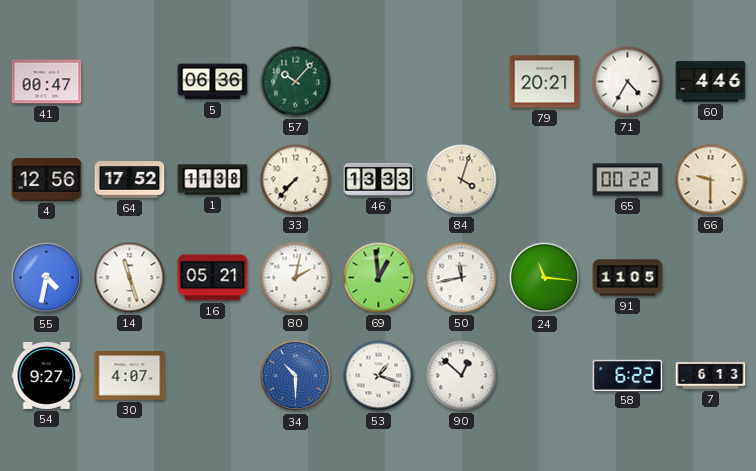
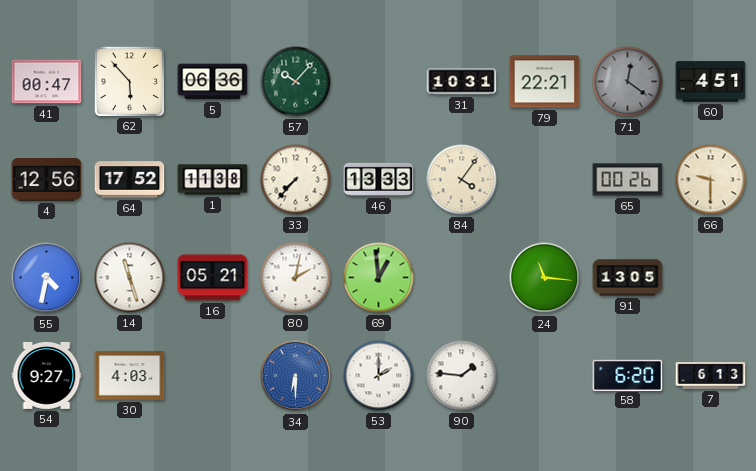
62: none -> 5:53
31: none -> 10:31
79: 20:21 -> 22:21
71: 4:35 -> 12:21
71 dial: white -> grey
60: 4:46 -> 4:51
84: 4:03 -> 4:06
65: 00:22 -> 00:26
50: 11:43 -> none
91: 11:05 -> 13:05
30: 4:07 -> 4:03
34: 10:30 -> 6:30
53: 1:18 -> 2:00
90: 12:52 -> 1:46
58: 6:22 -> 6:20
